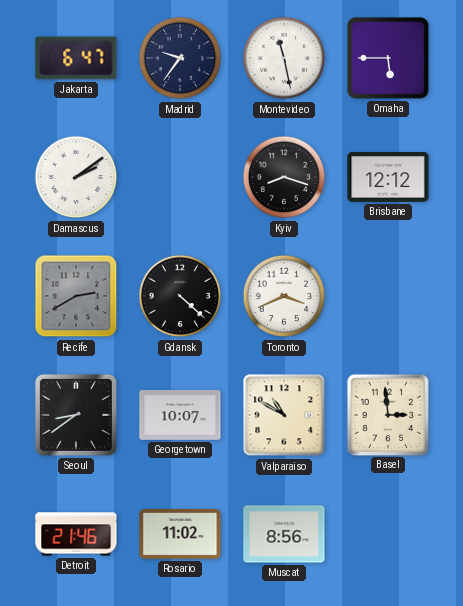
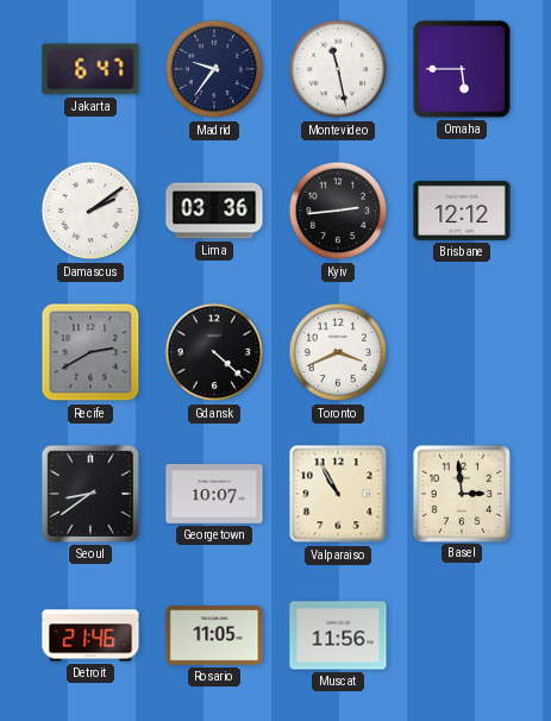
Lima: none -> 03:36
Kyiv: 8:18 -> 2:44
Valparaiso: 10:50 -> 10:55
Rosario: 11:02 -> 11:05
Muscat: 8:56 -> 11:56
